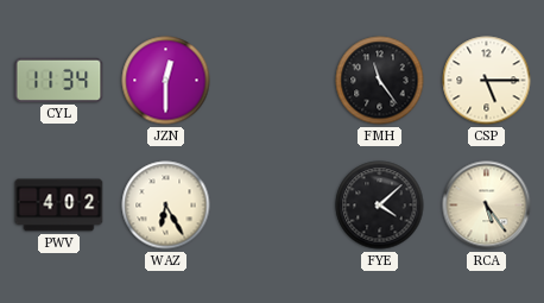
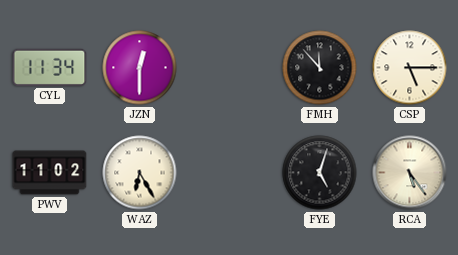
FMH: 11:24 -> 11:53
PWV: 4:02 -> 11:02
FYE: 4:08 -> 5:03
